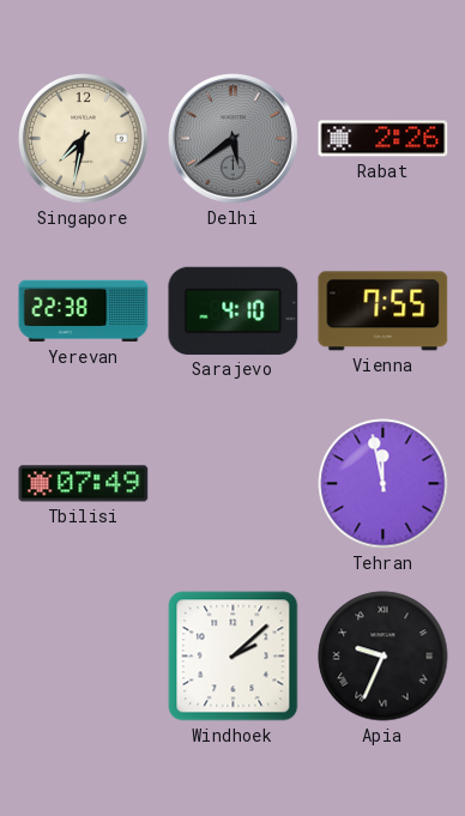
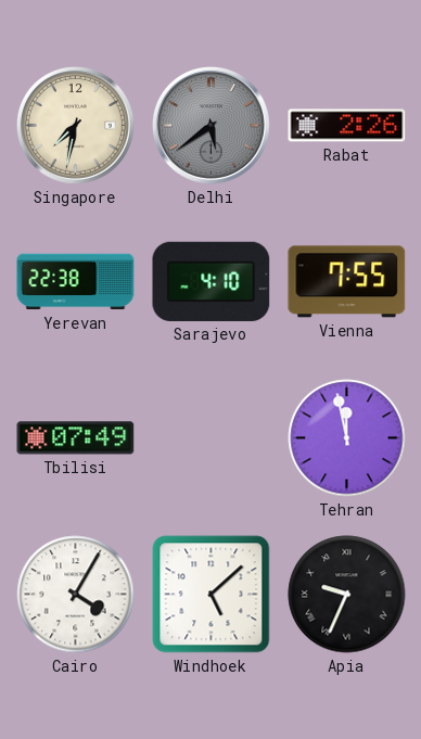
Cairo: none -> 4:05
Windhoek: 2:08 -> 5:08
